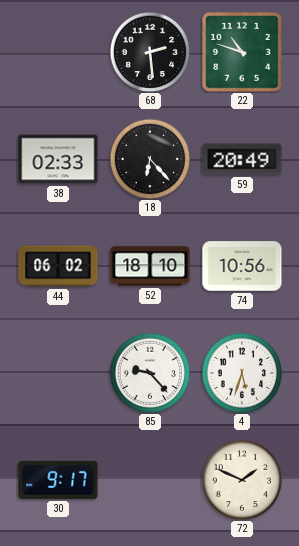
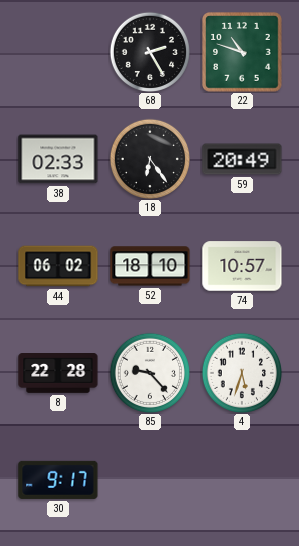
68: 2:29 -> 2:25
18: 6:23 -> 6:24
74: 10:56 -> 10:57
8: none -> 22:28
72: 1:49 -> none
